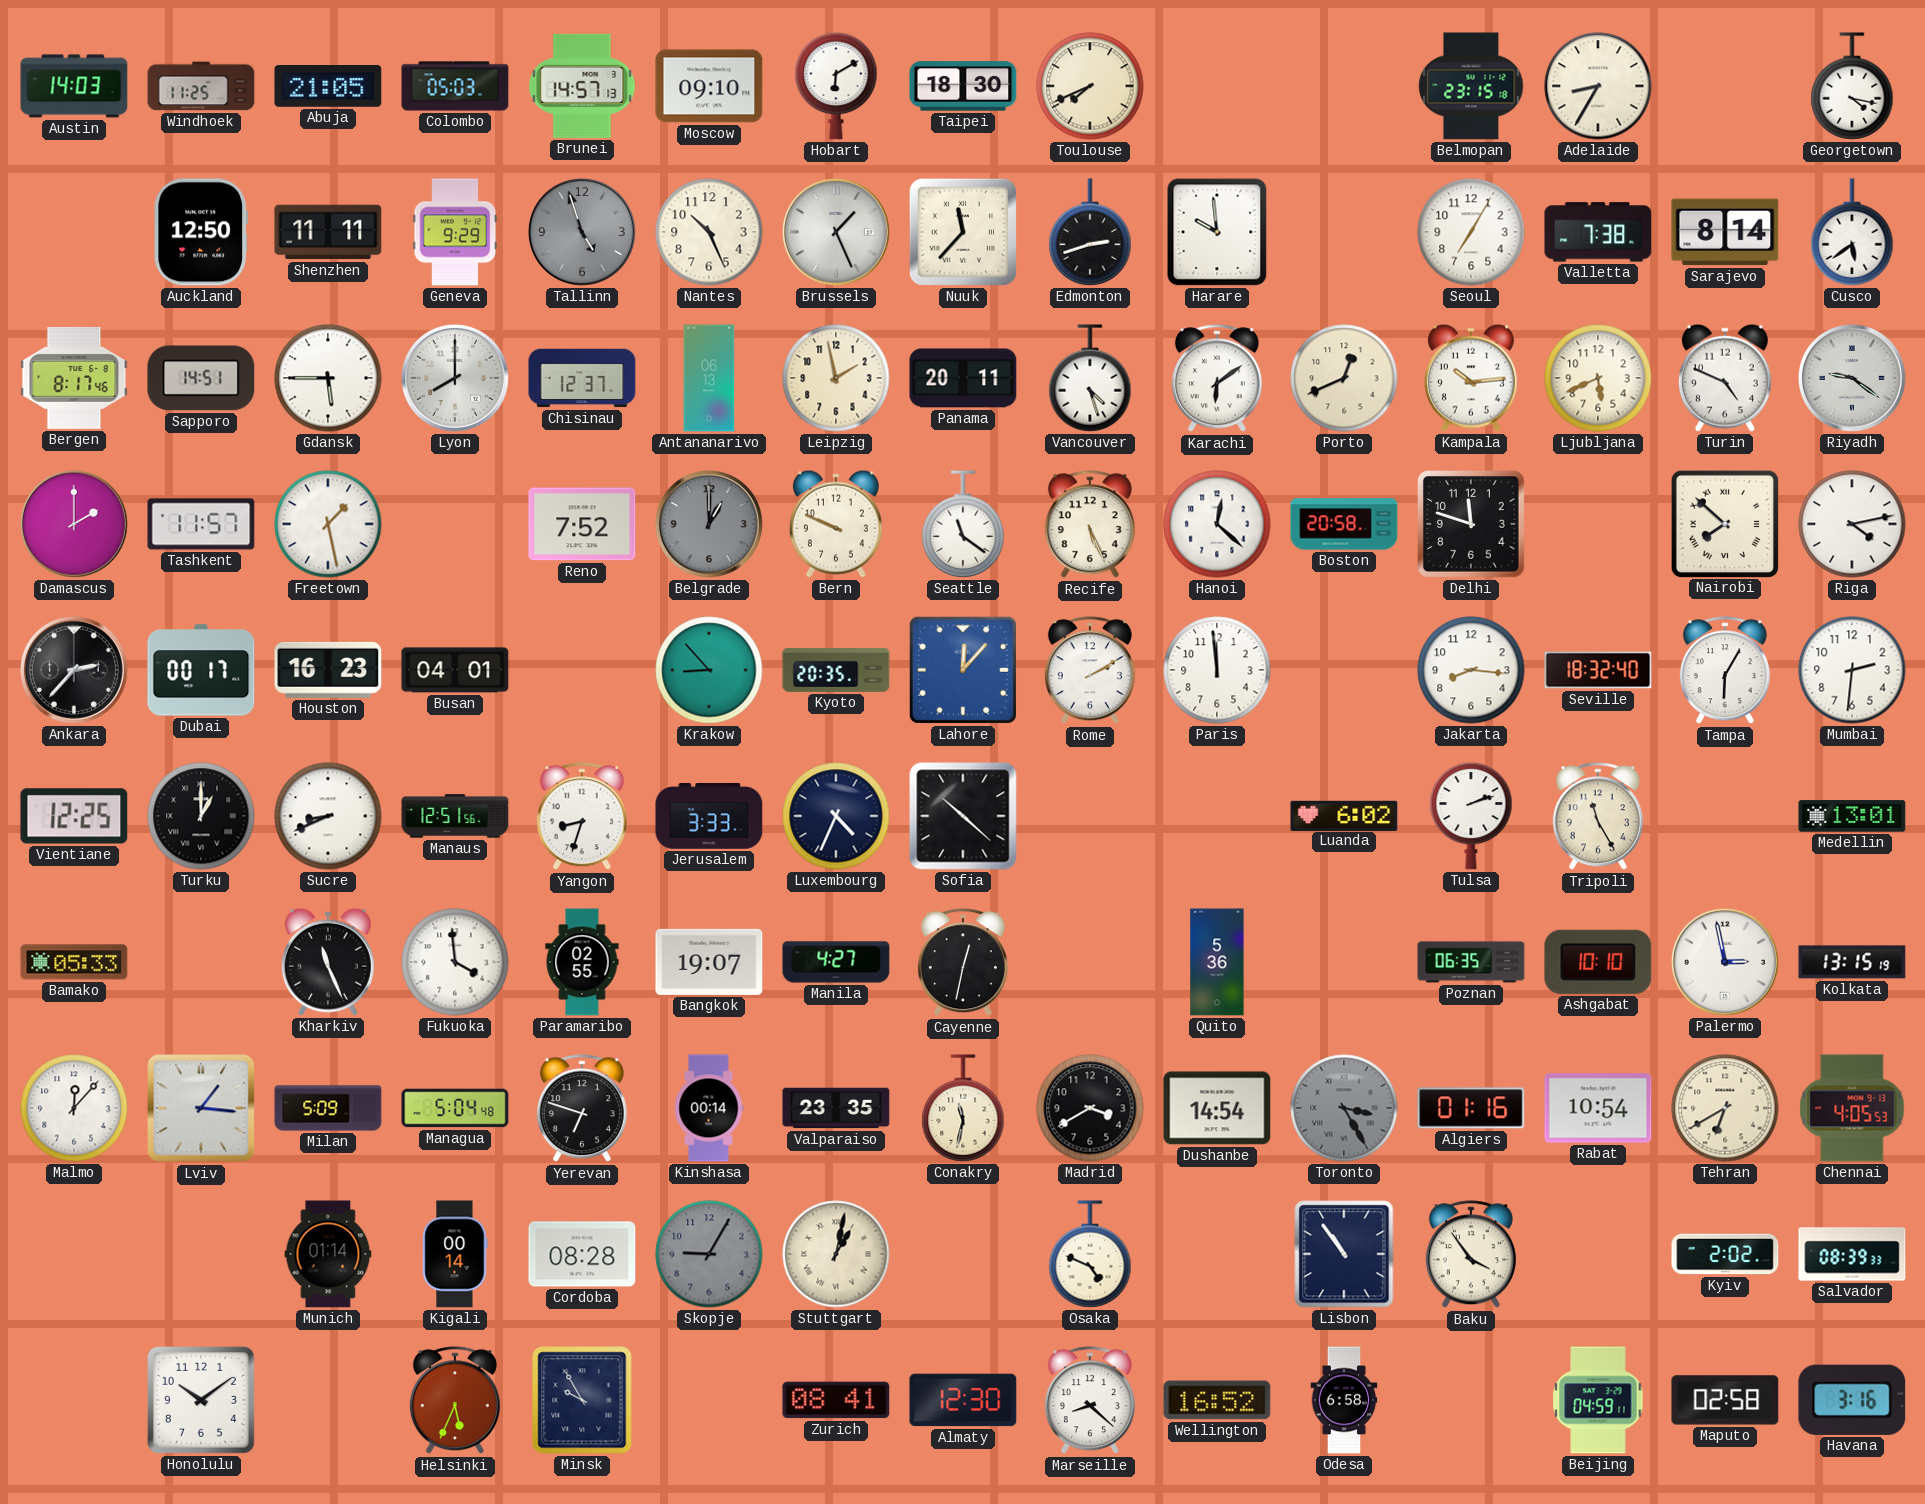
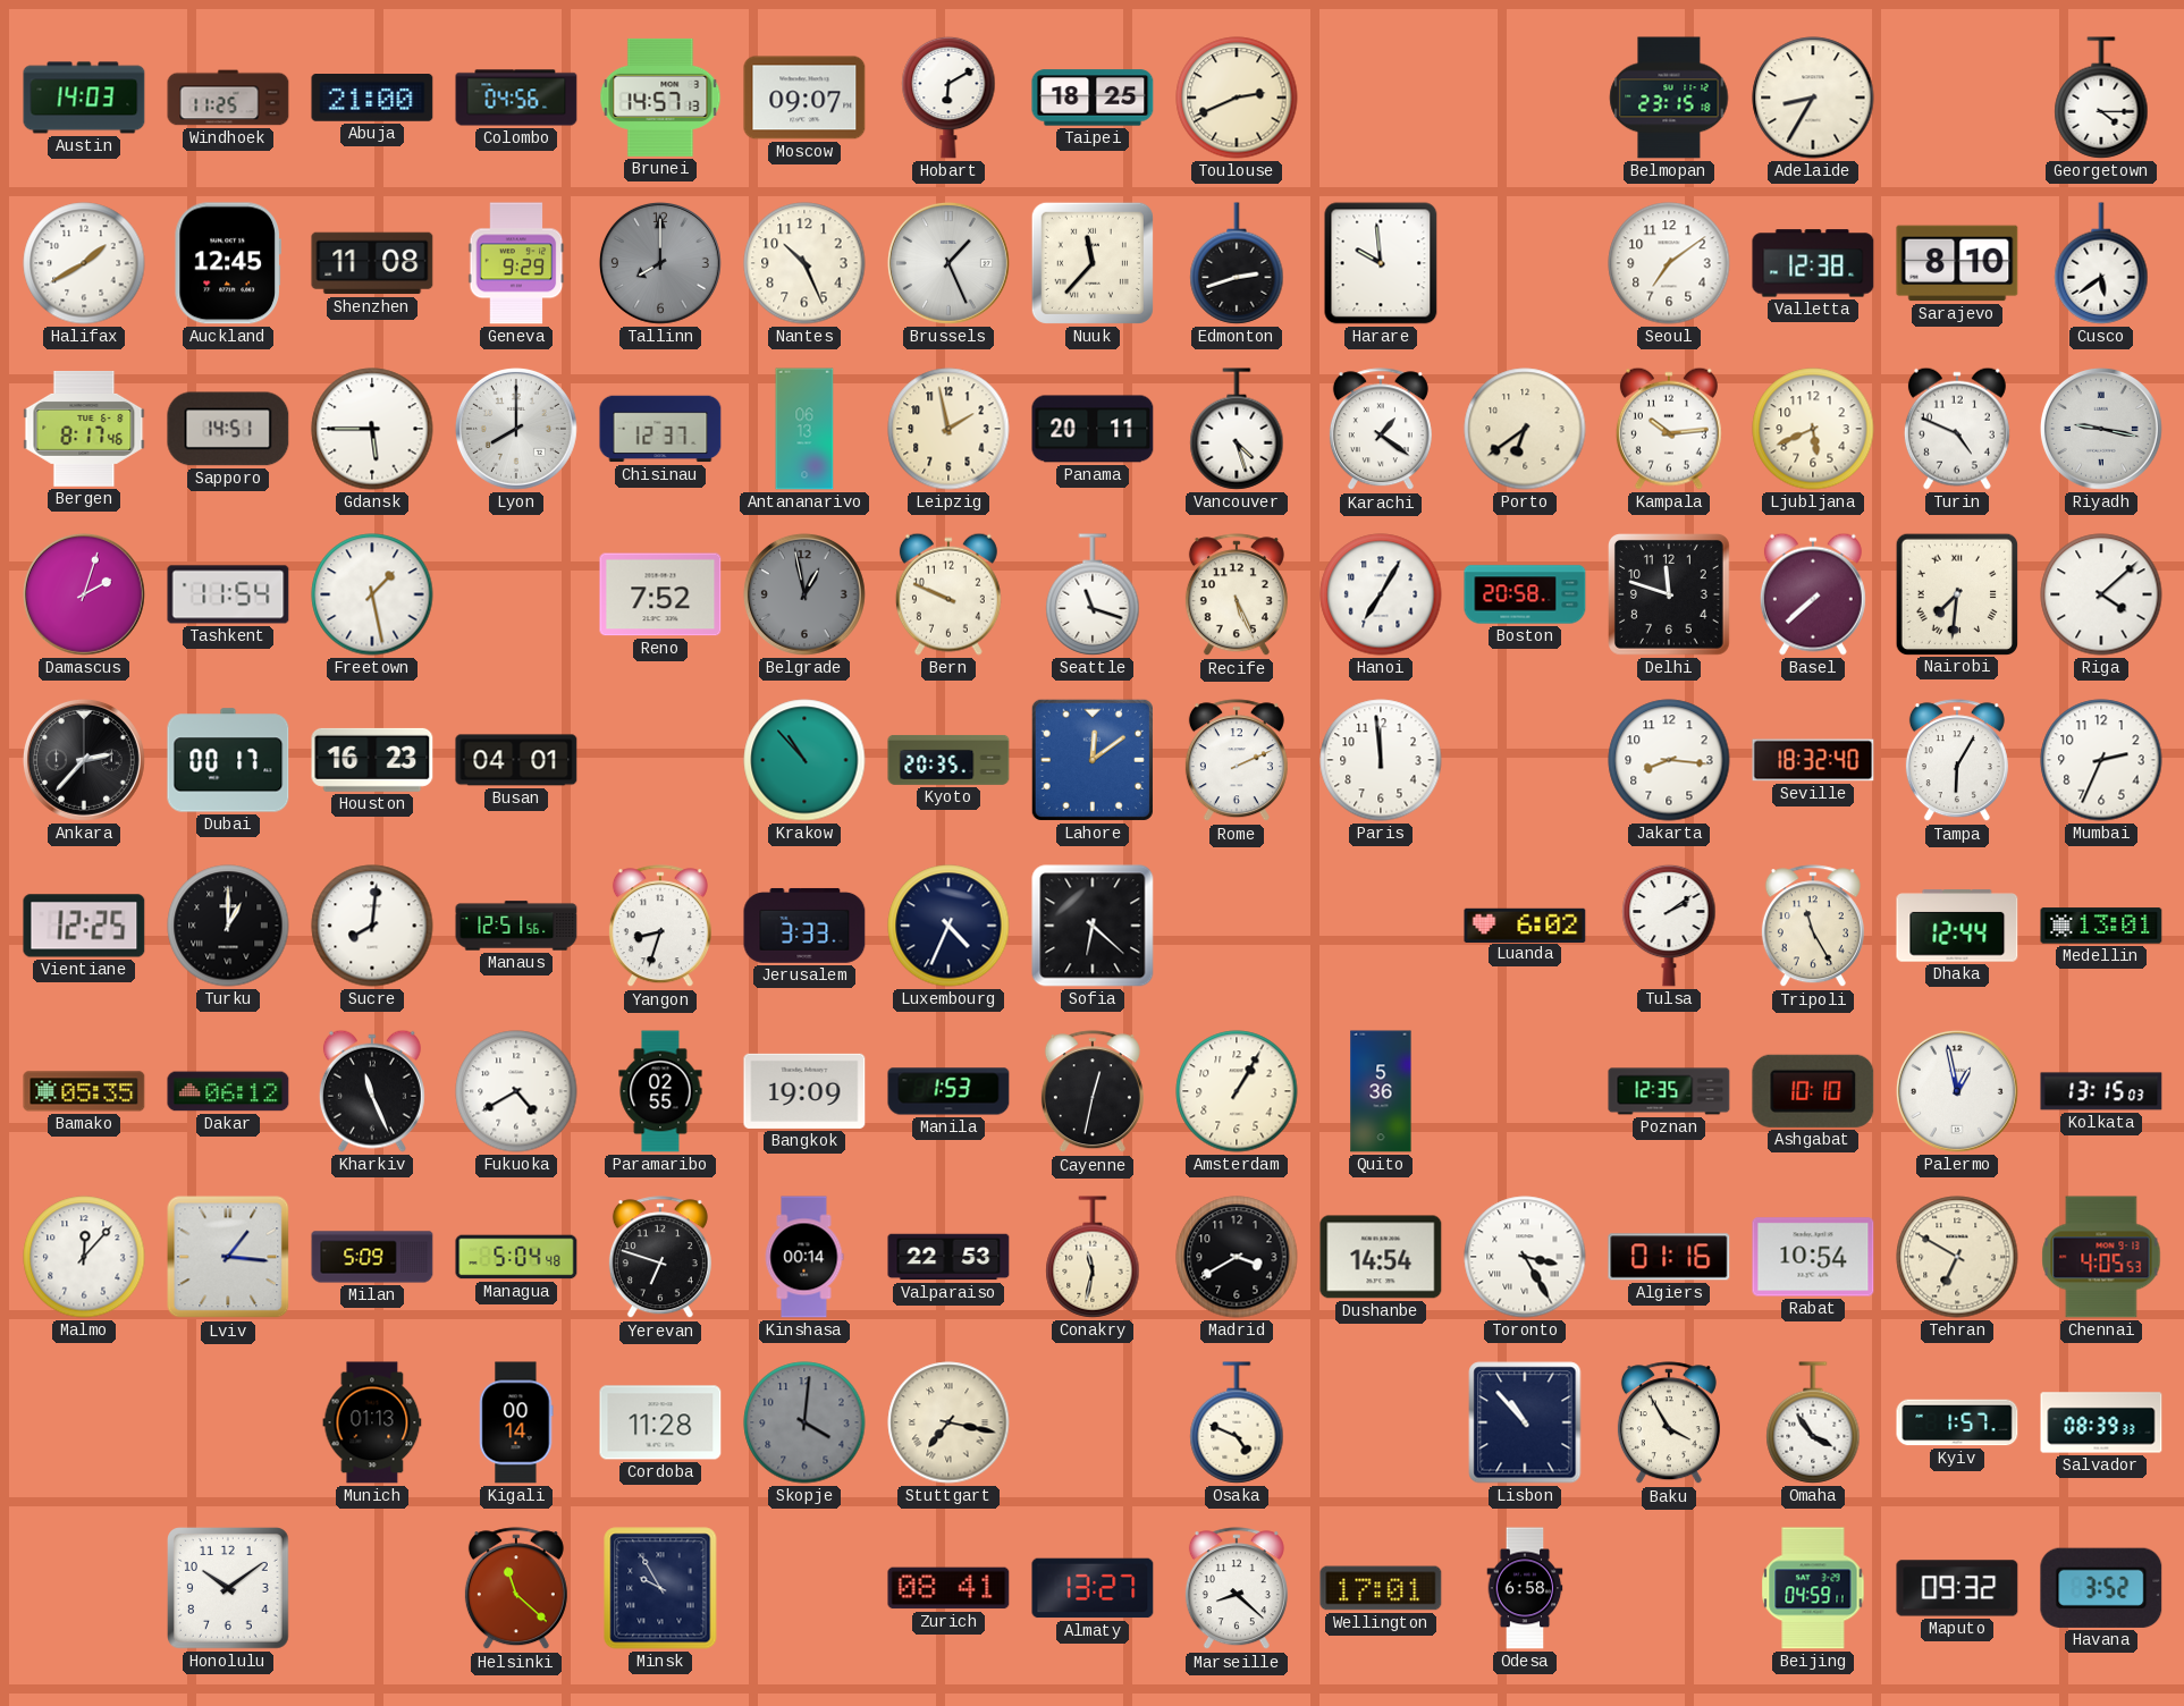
Abuja: 21:05 -> 21:00
Colombo: 05:03 -> 04:56
Moscow: 09:10 -> 09:07
Taipei: 18:30 -> 18:25
Toulouse: 7:41 -> 2:41
Georgetown: 4:17 -> 4:15
Halifax: none -> 1:40
Auckland: 12:50 -> 12:45
Shenzhen: 11:11 -> 11:08
Tallinn: 4:57 -> 8:00
Seoul: 7:05 -> 7:09
Valletta: 7:38 -> 12:38
Sarajevo: 8:14 -> 8:10
Karachi: 6:09 -> 1:21
Porto: 12:41 -> 6:39
Riyadh: 9:21 -> 9:17
Damascus: 2:00 -> 2:03
Tashkent: 11:57 -> 11:54
Belgrade: 1:00 -> 12:58
Seattle: 11:21 -> 11:18
Hanoi: 12:22 -> 7:05
Basel: none -> 7:38
Nairobi: 7:52 -> 7:31
Riga: 4:13 -> 4:08
Krakow: 8:53 -> 10:53
Lahore: 12:07 -> 12:09
Rome: 2:10 -> 2:11
Mumbai: 2:31 -> 2:34
Sucre: 8:41 -> 8:01
Sofia: 10:22 -> 6:22
Tulsa: 2:12 -> 2:09
Dhaka: none -> 12:44
Bamako: 05:33 -> 05:35
Dakar: none -> 06:12
Fukuoka: 3:59 -> 4:40
Bangkok: 19:07 -> 19:09
Manila: 4:27 -> 1:53
Amsterdam: none -> 1:05
Poznan: 06:35 -> 12:35
Palermo: 2:58 -> 12:58
Kolkata: 13:15:19 -> 13:15:03
Valparaiso: 23:35 -> 22:53
Toronto dial: grey -> white
Tehran: 6:40 -> 6:50
Munich: 01:14 -> 01:13
Cordoba: 08:28 -> 11:28
Skopje: 9:05 -> 4:01
Stuttgart: 1:02 -> 7:17
Lisbon: 10:54 -> 10:53
Baku: 3:54 -> 3:55
Omaha: none -> 3:54
Kyiv: 2:02 -> 1:57
Helsinki: 5:34 -> 11:22
Almaty: 12:30 -> 13:27
Wellington: 16:52 -> 17:01
Maputo: 02:58 -> 09:32
Havana: 3:16 -> 3:52
